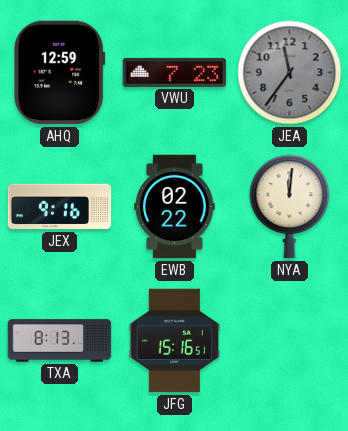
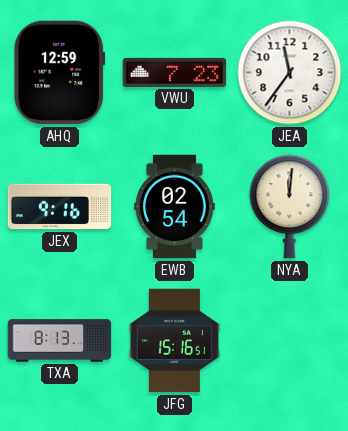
JEA dial: grey -> white
EWB: 02:22 -> 02:54
